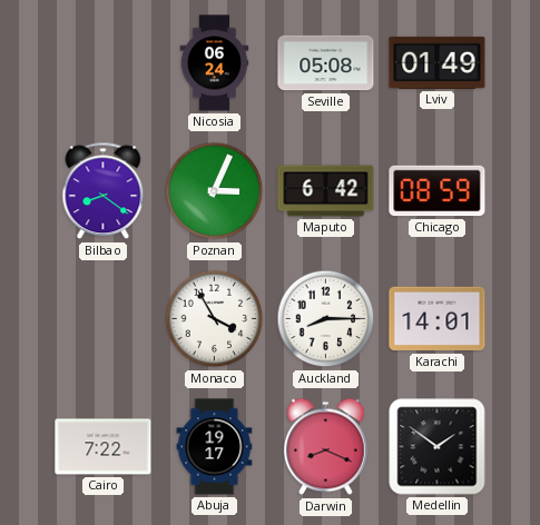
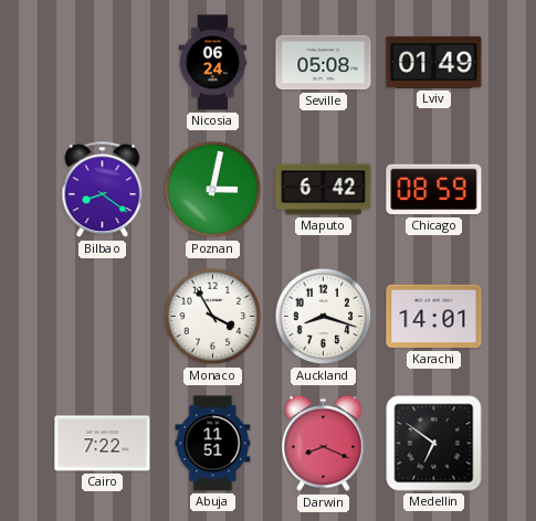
Poznan: 3:04 -> 3:02
Auckland: 8:15 -> 8:18
Abuja: 19:17 -> 11:51
Medellin: 1:51 -> 6:51
